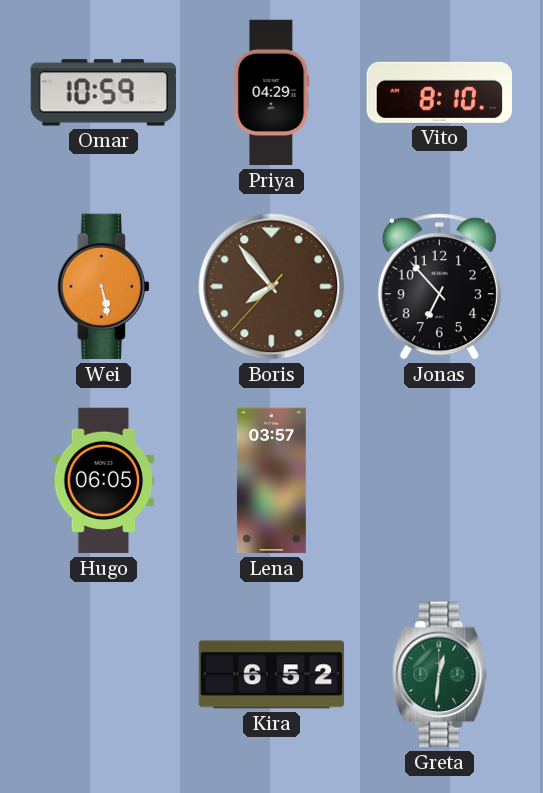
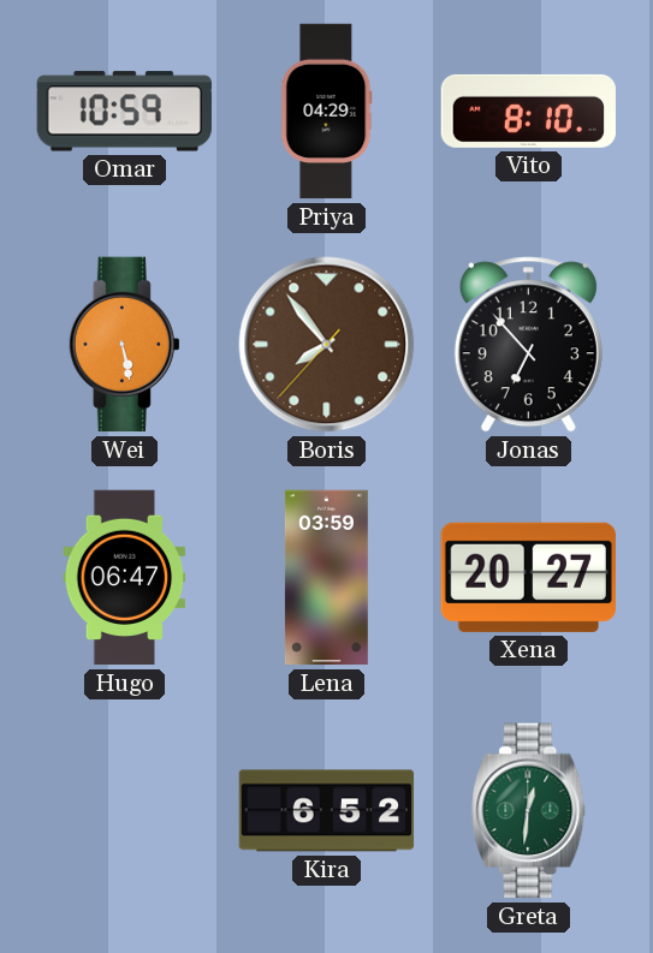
Hugo: 06:05 -> 06:47
Lena: 03:57 -> 03:59
Xena: none -> 20:27
